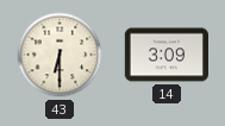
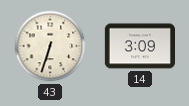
43: 6:30 -> 6:33
